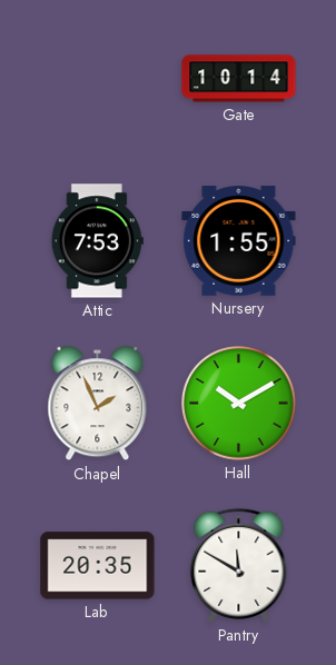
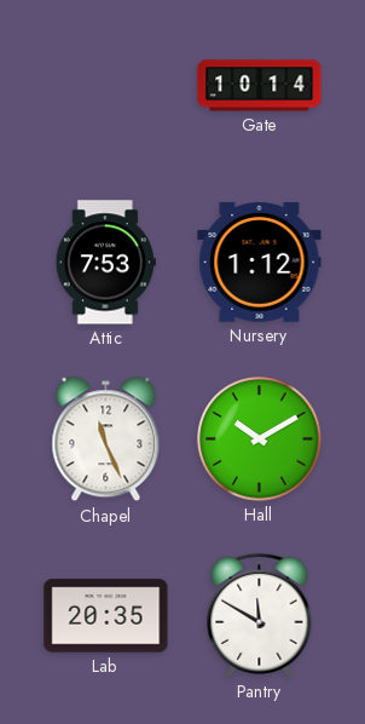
Nursery: 1:55 -> 1:12
Chapel: 1:56 -> 11:26
